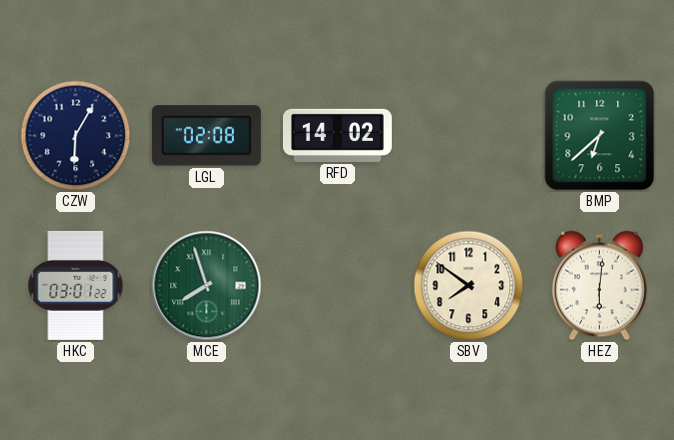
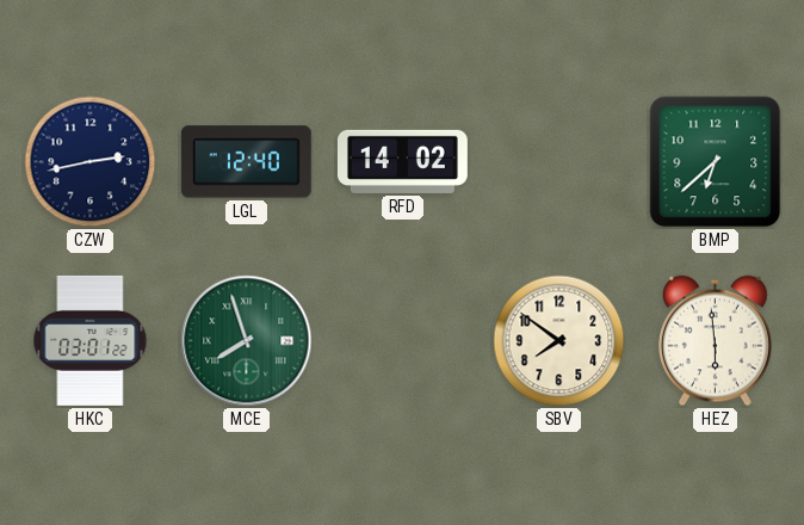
CZW: 6:05 -> 2:43
LGL: 02:08 -> 12:40
HEZ: 6:01 -> 5:59
